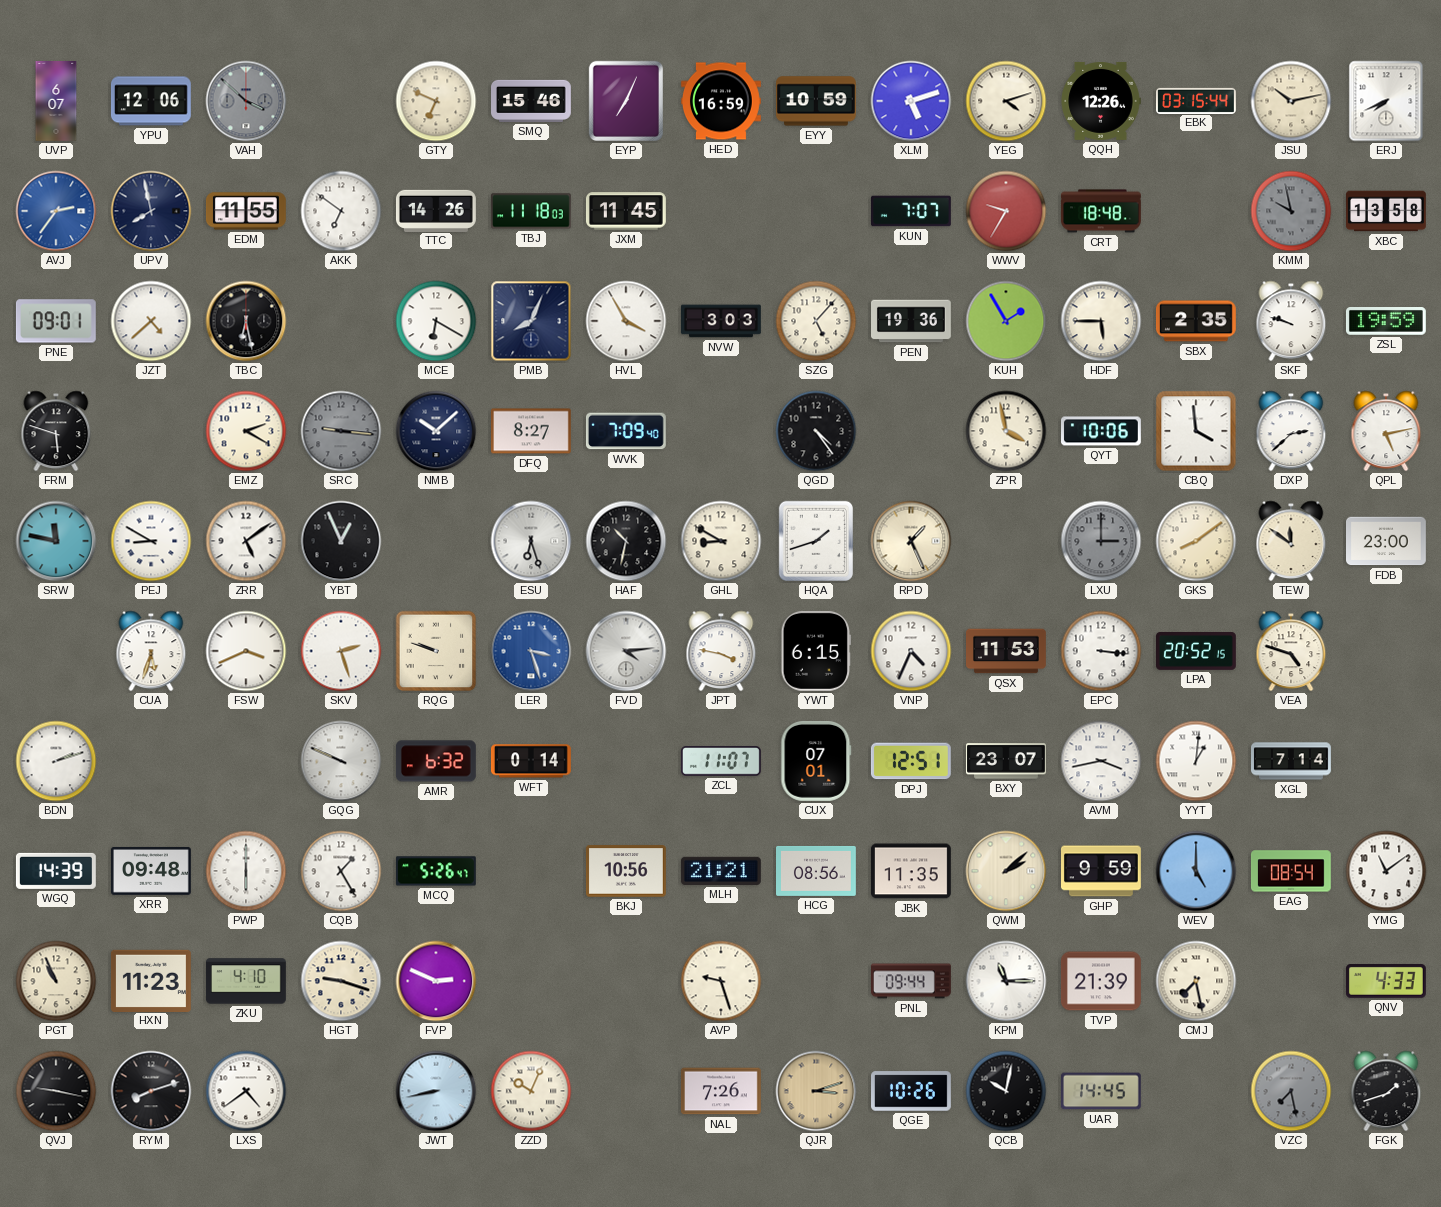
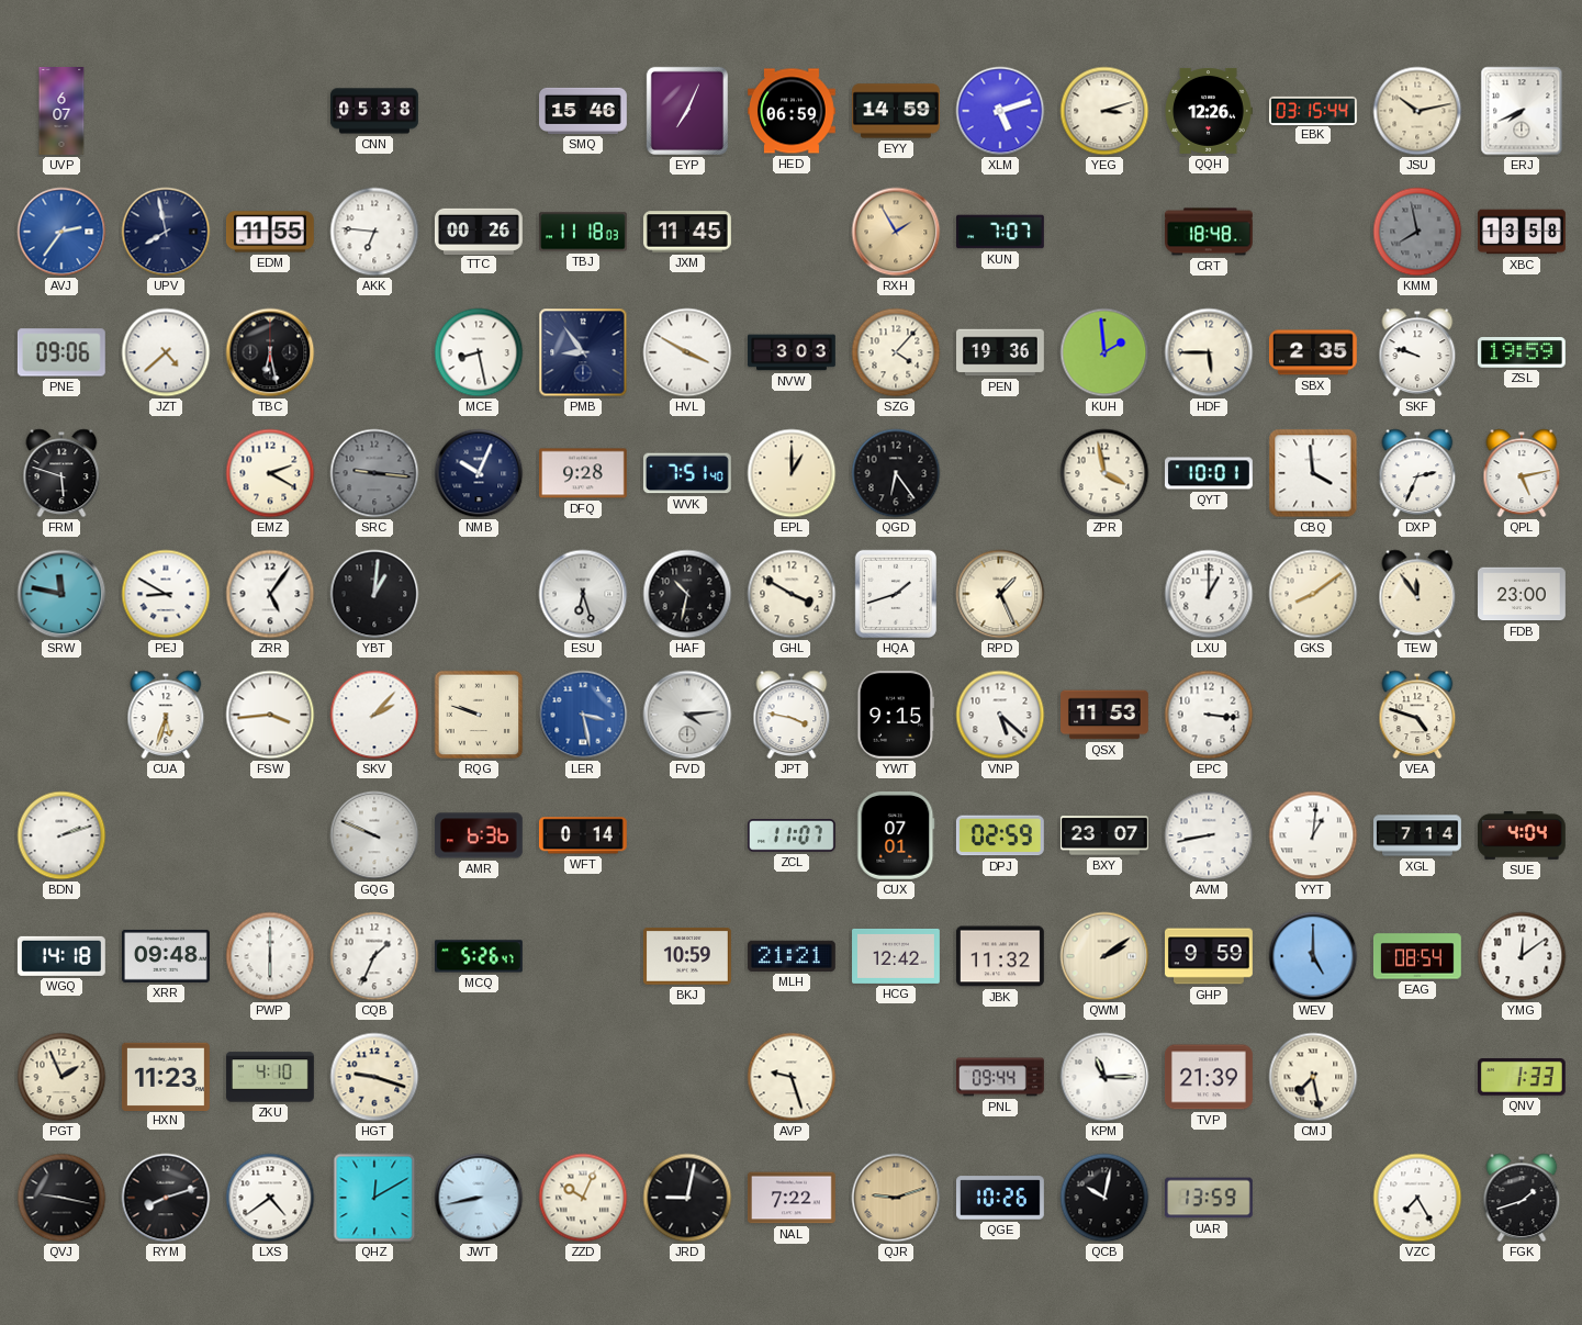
YPU: 12:06 -> none
VAH: 3:52 -> none
CNN: none -> 05:38
GTY: 6:49 -> none
HED: 16:59 -> 06:59
EYY: 10:59 -> 14:59
YEG: 4:12 -> 3:12
AKK: 6:51 -> 6:46
TTC: 14:26 -> 00:26
RXH: none -> 1:55
WWV: 9:35 -> none
KMM: 9:58 -> 7:58
PNE: 09:01 -> 09:06
MCE: 6:20 -> 8:28
PMB: 8:04 -> 8:54
HVL: 3:55 -> 3:50
SZG: 5:07 -> 4:07
KUH: 1:55 -> 1:59
NMB: 10:08 -> 10:04
DFQ: 8:27 -> 9:28
WVK: 7:09 -> 7:51
EPL: none -> 1:00
QGD: 4:24 -> 6:24
QYT: 10:06 -> 10:01
DXP: 2:38 -> 2:34
ZRR: 5:09 -> 5:06
YBT: 12:56 -> 1:01
GHL: 8:50 -> 3:50
LXU: 3:00 -> 1:00
LXU dial: grey -> white
TEW: 11:51 -> 11:54
FSW: 3:41 -> 3:44
SKV: 2:27 -> 2:07
LER: 3:27 -> 3:28
YWT: 6:15 -> 9:15
VNP: 4:34 -> 5:22
LPA: 20:52 -> none
AMR: 6:32 -> 6:36
DPJ: 12:51 -> 02:59
AVM: 3:43 -> 8:43
SUE: none -> 4:04
WGQ: 14:39 -> 14:18
CQB: 1:25 -> 1:34
BKJ: 10:56 -> 10:59
HCG: 08:56 -> 12:42
JBK: 11:35 -> 11:32
QWM: 2:08 -> 2:09
YMG: 11:09 -> 12:09
PGT: 10:56 -> 1:56
FVP: 2:49 -> none
QNV: 4:33 -> 1:33
QHZ: none -> 12:10
JRD: none -> 9:02
NAL: 7:26 -> 7:22
QJR: 3:12 -> 9:12
UAR: 14:45 -> 13:59
VZC: 7:28 -> 7:25
VZC dial: grey -> white
